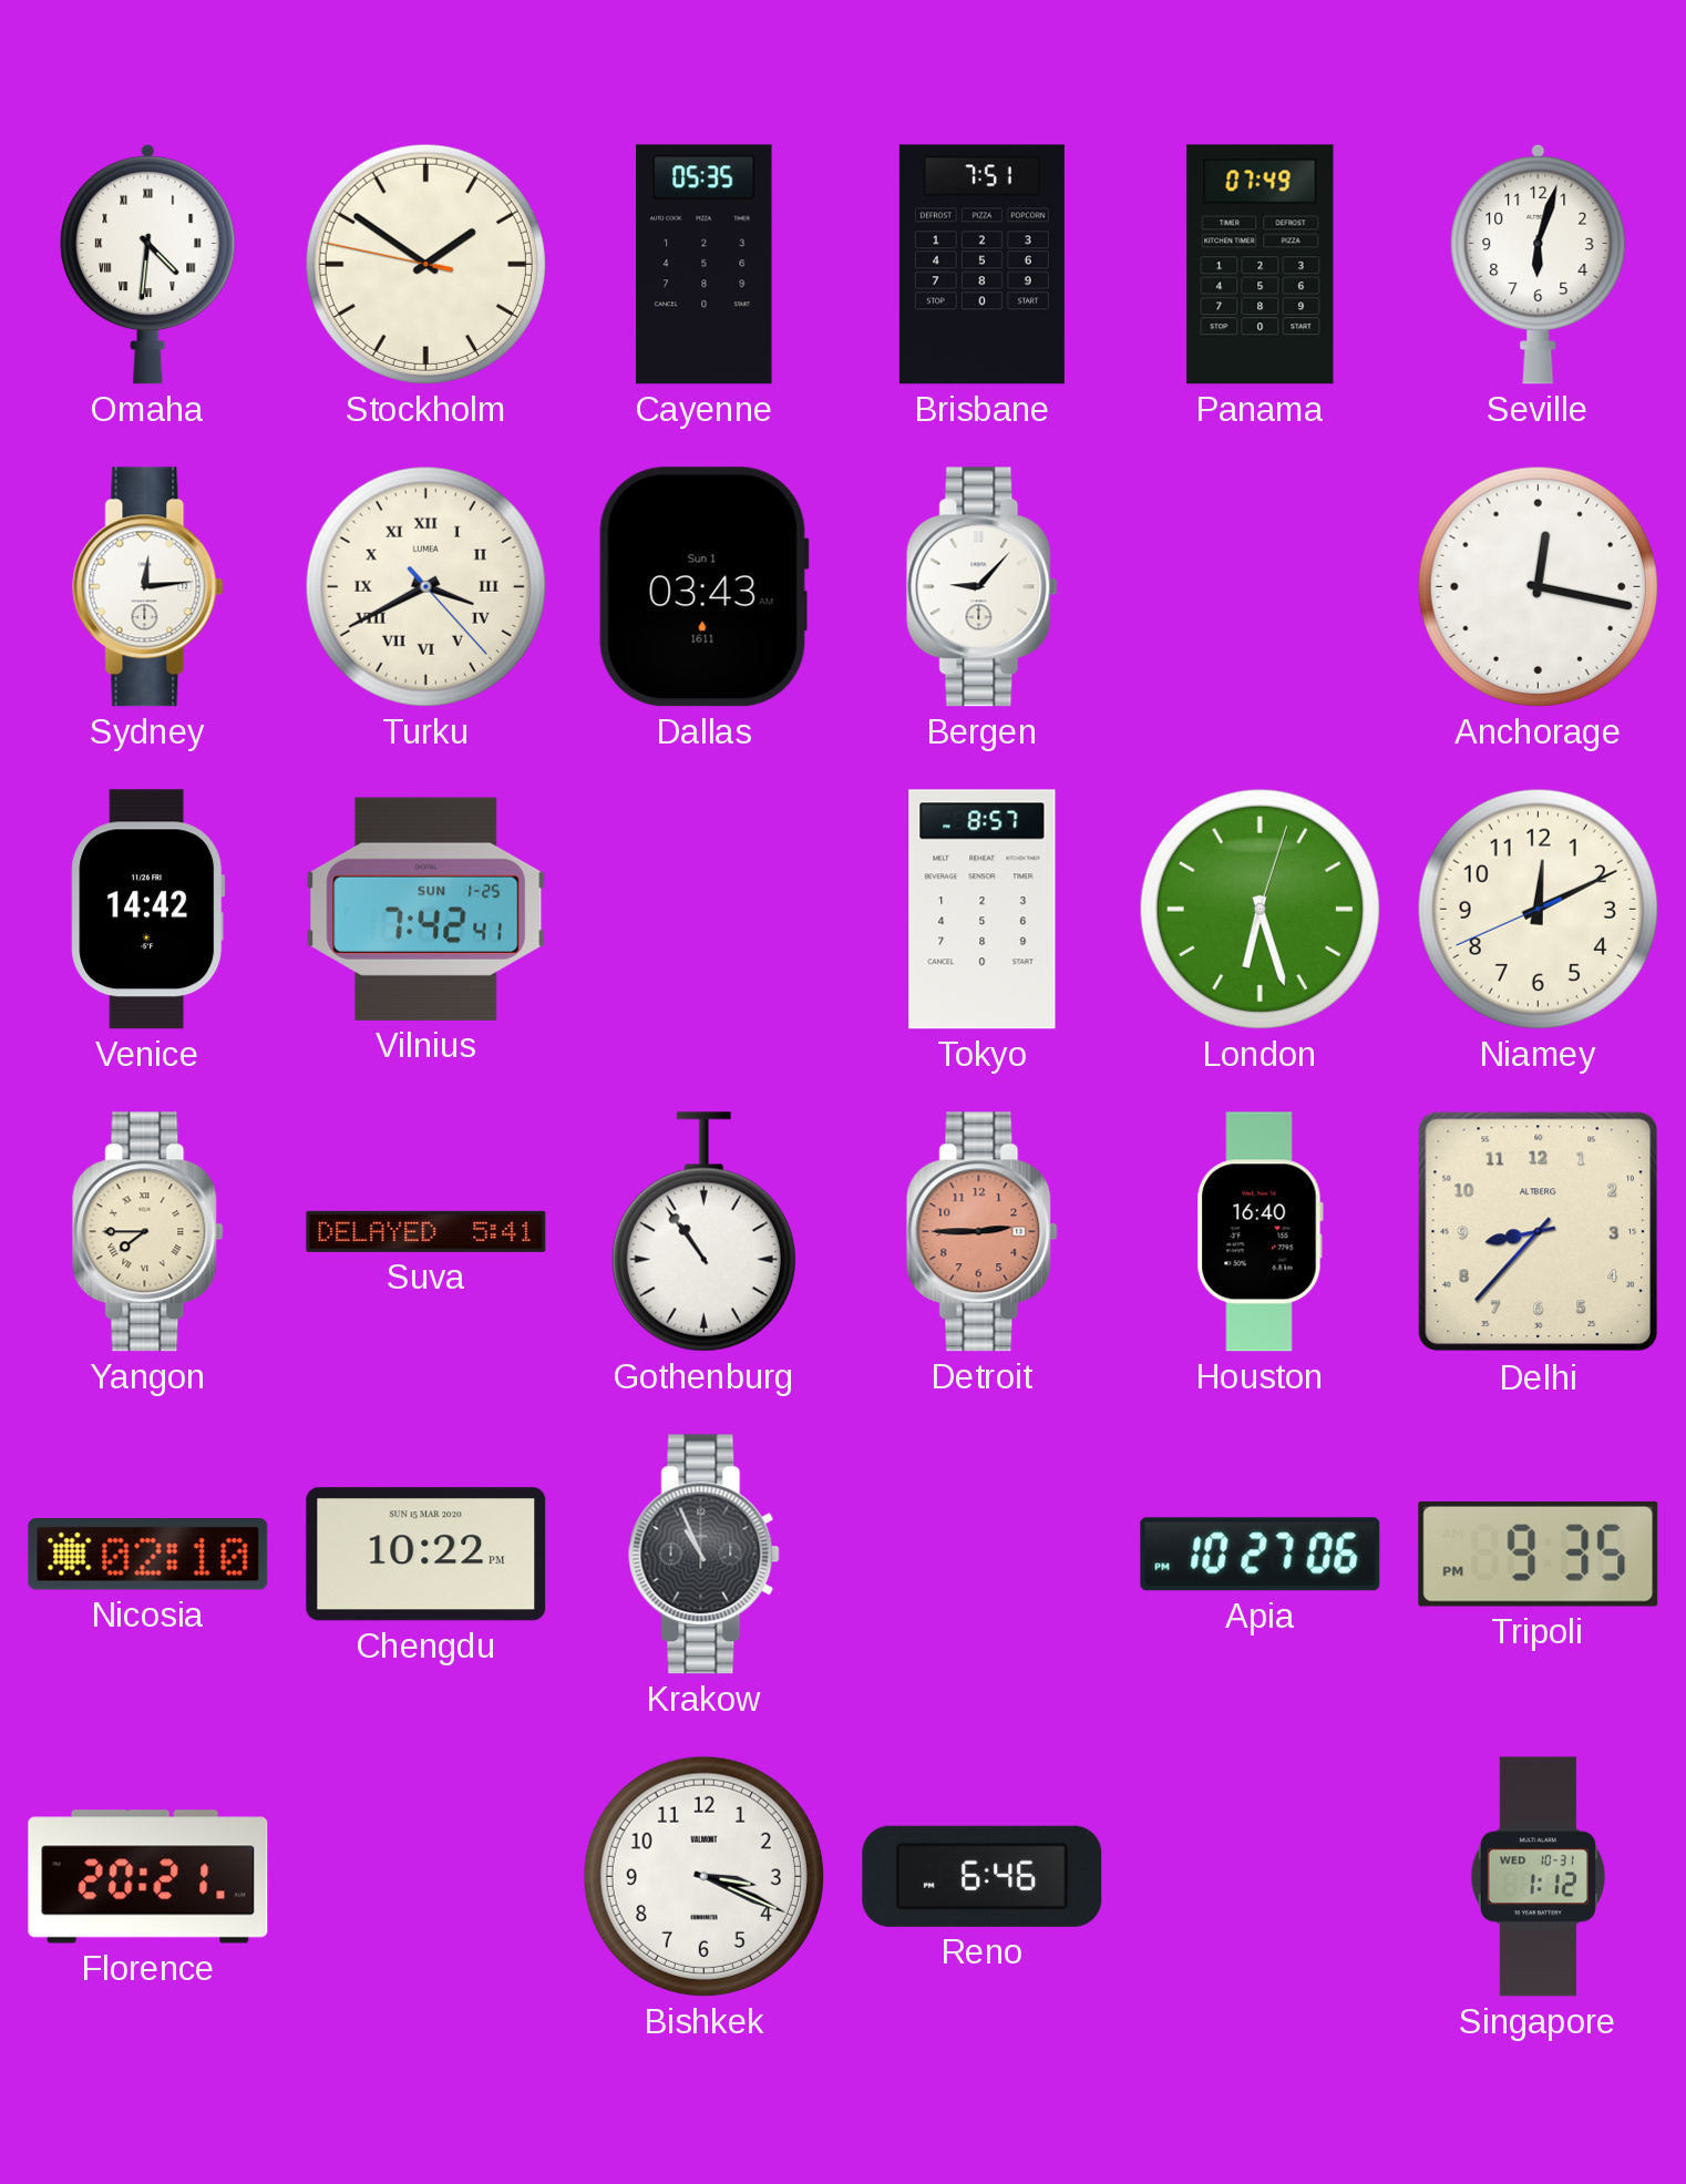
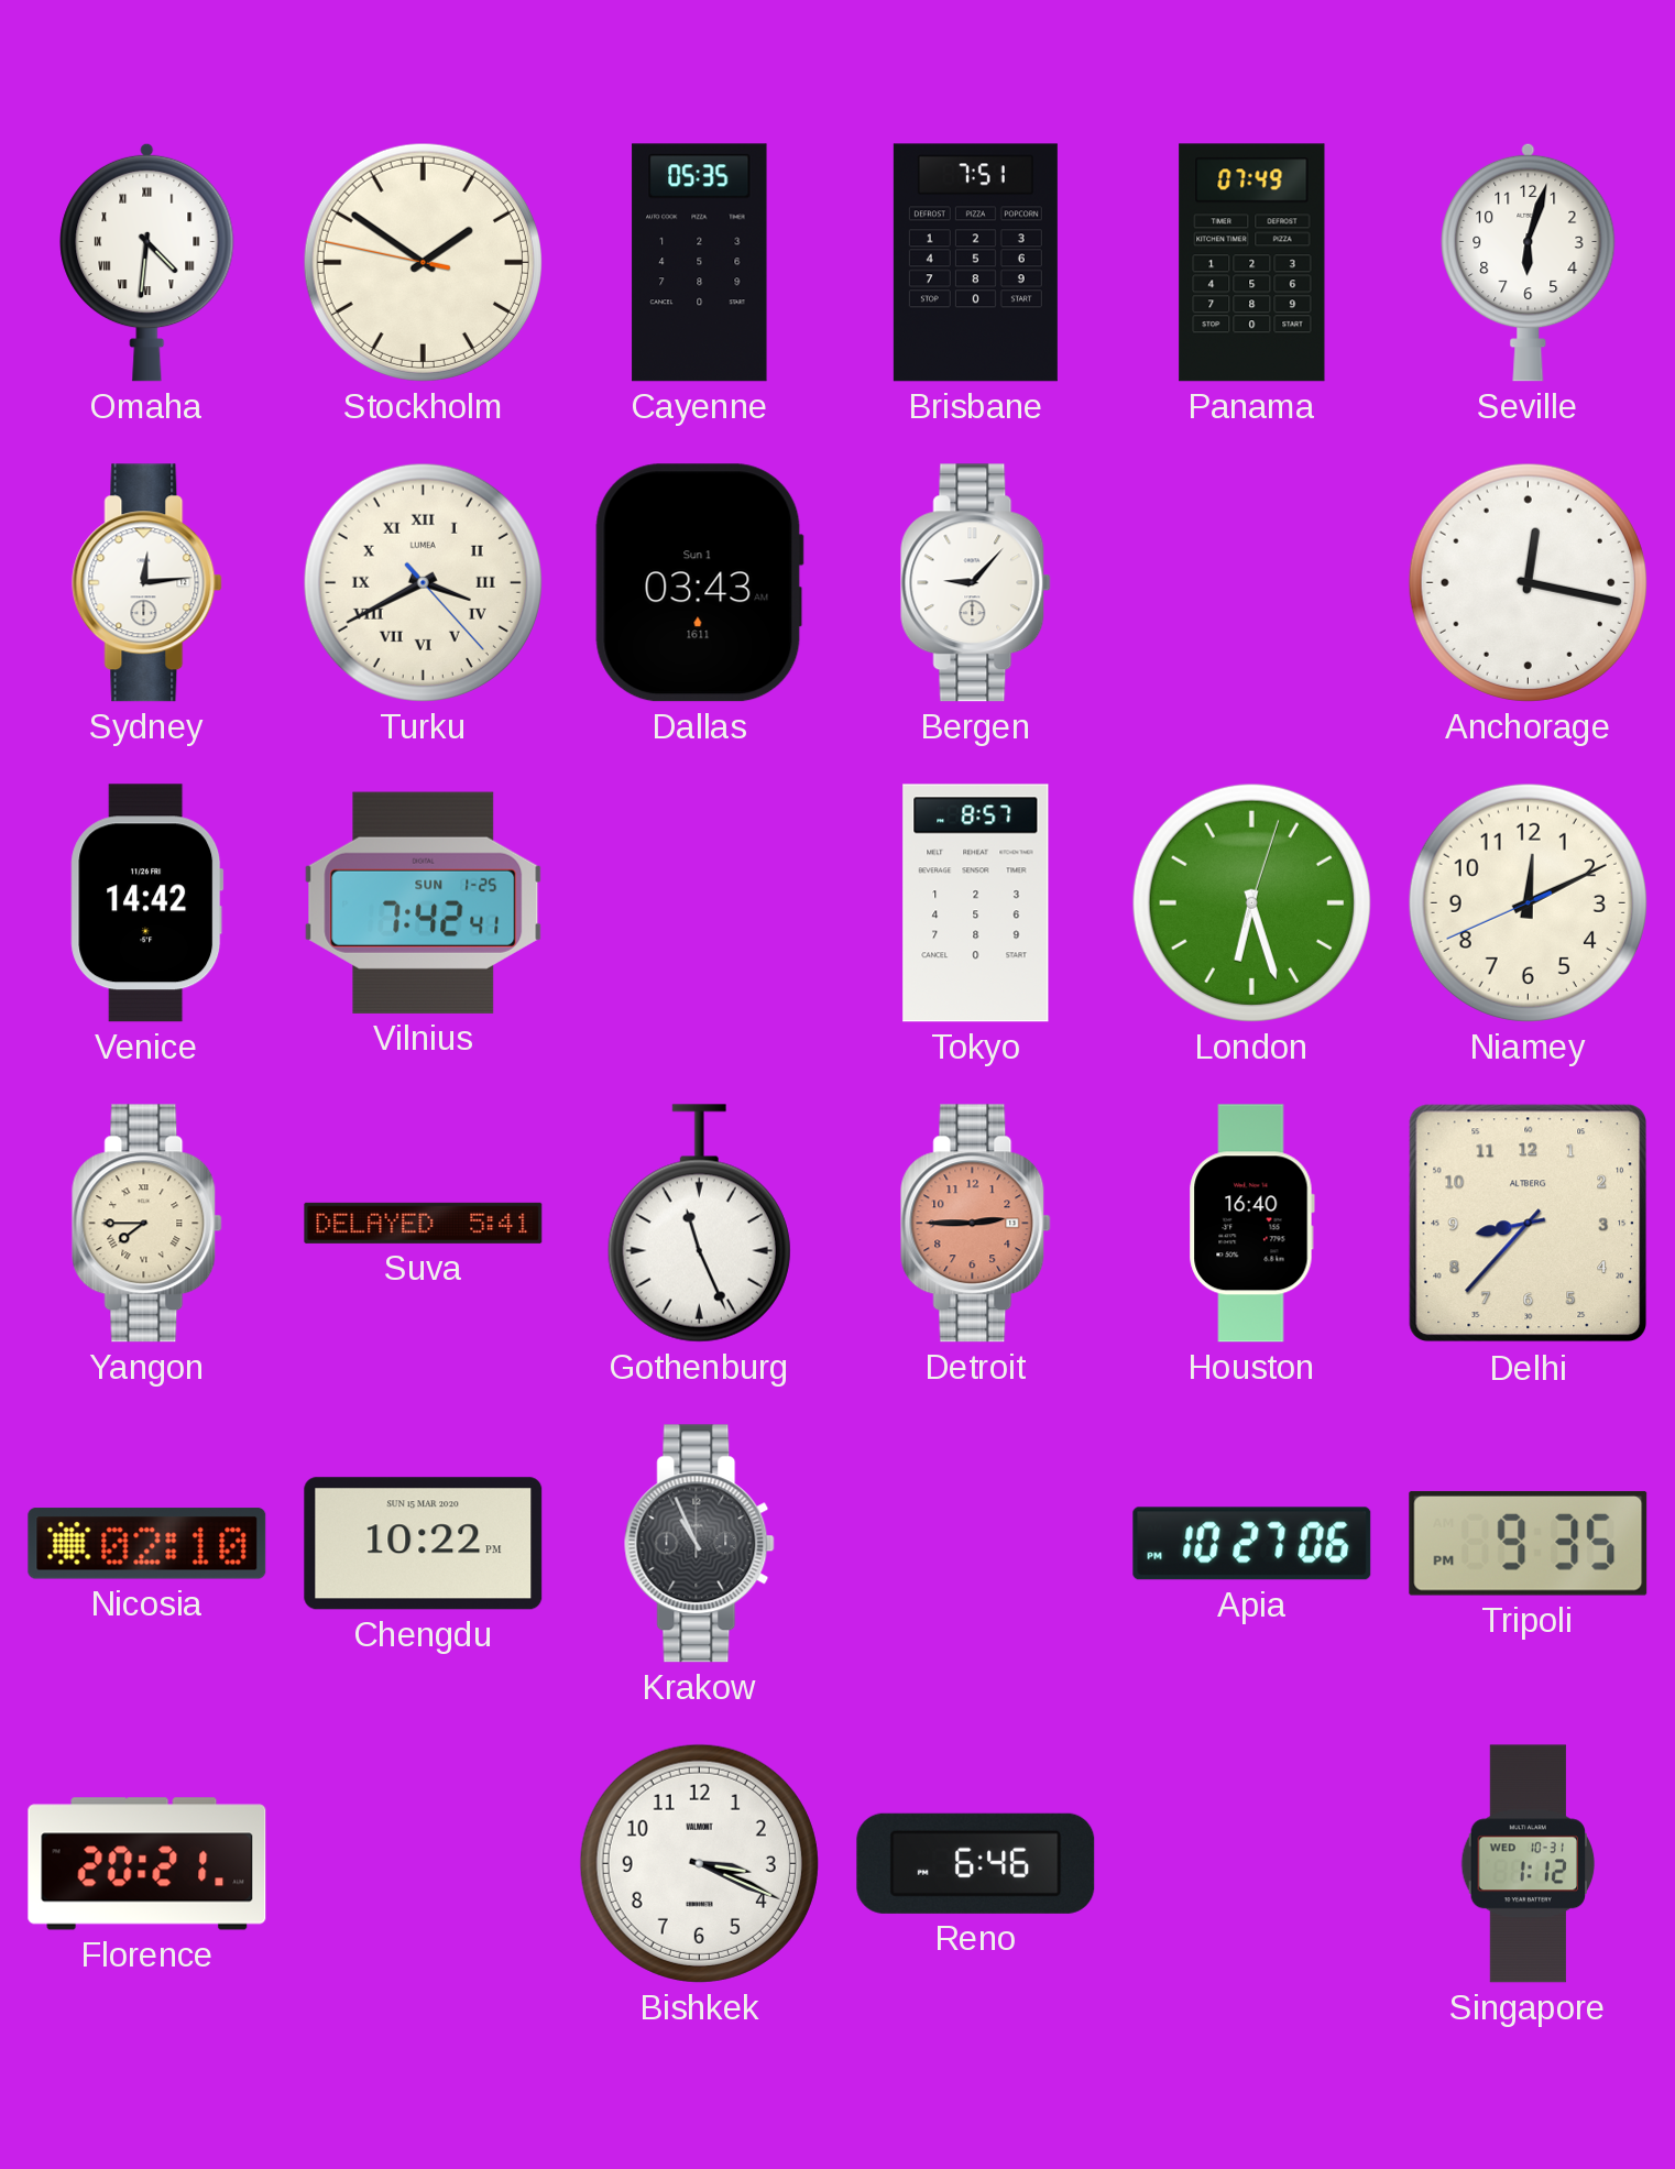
Gothenburg: 10:54 -> 11:26
